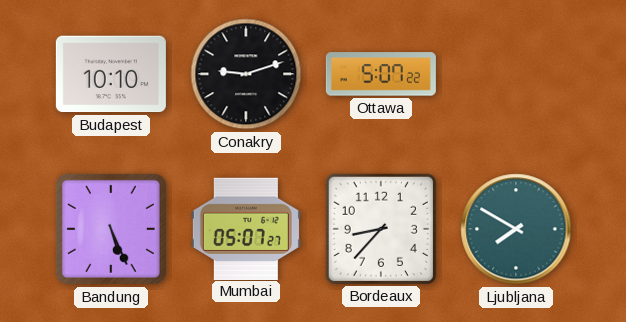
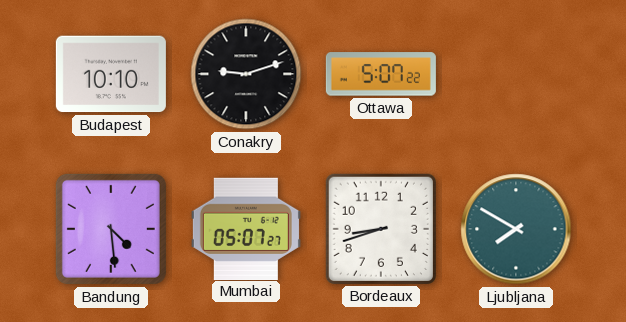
Bandung: 5:26 -> 4:29
Bordeaux: 8:37 -> 8:42
